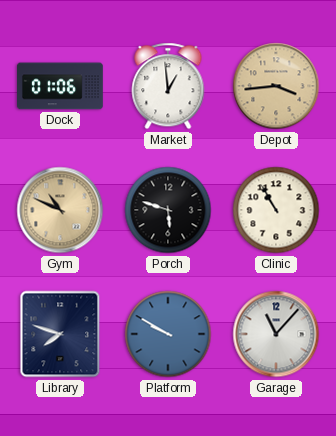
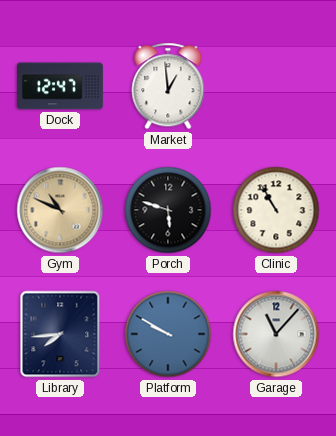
Dock: 01:06 -> 12:47
Depot: 3:44 -> none
Library: 7:48 -> 7:44
